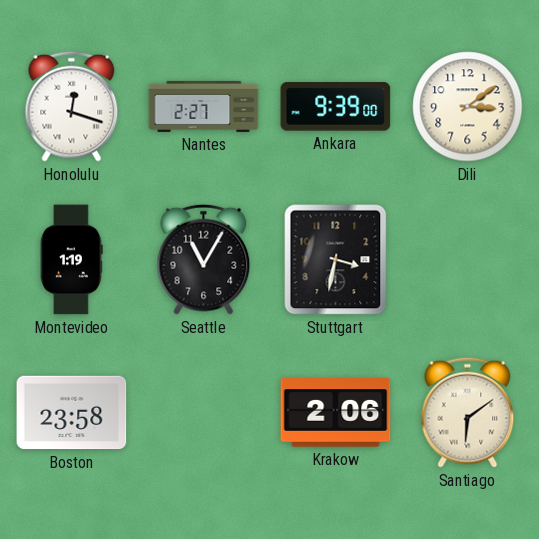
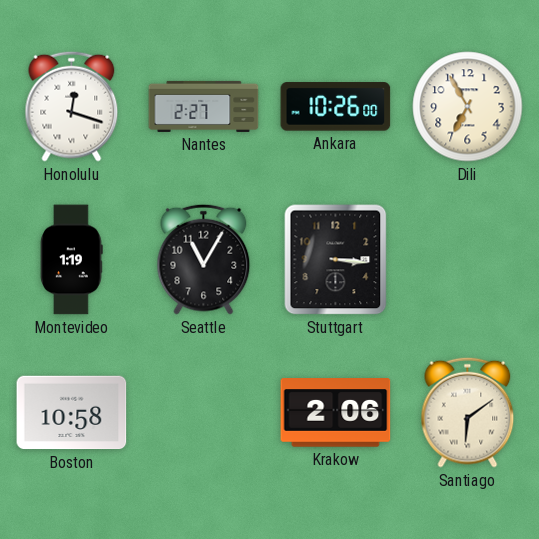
Ankara: 9:39 -> 10:26
Dili: 3:09 -> 6:55
Stuttgart: 3:32 -> 3:16
Boston: 23:58 -> 10:58
